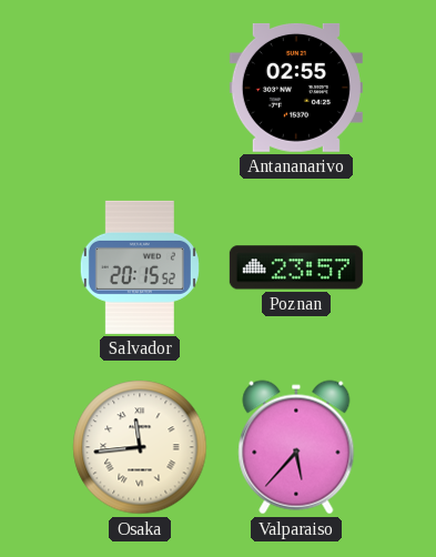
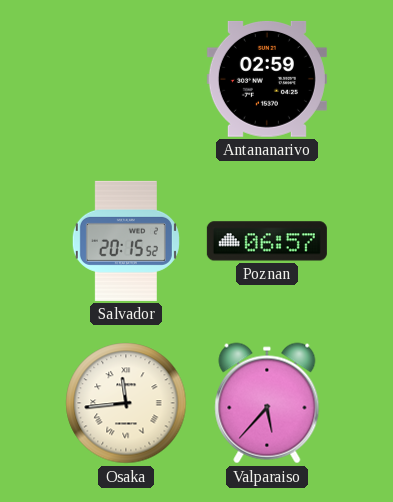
Antananarivo: 02:55 -> 02:59
Poznan: 23:57 -> 06:57
